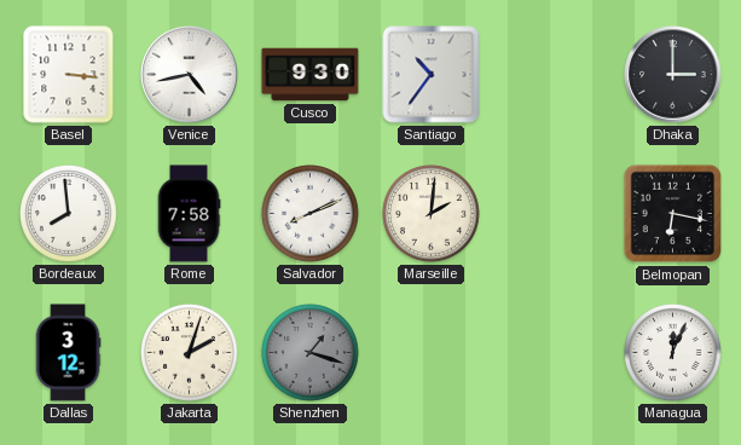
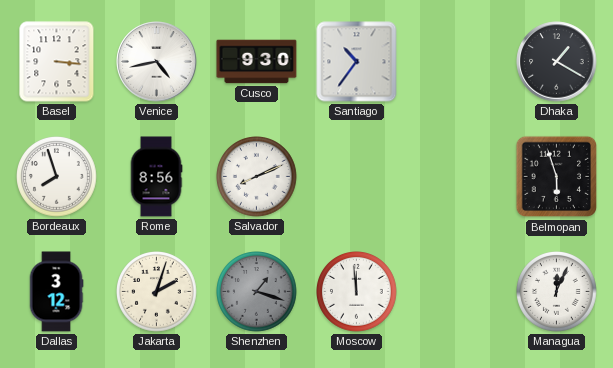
Dhaka: 3:00 -> 1:20
Bordeaux: 7:59 -> 7:57
Rome: 7:58 -> 8:56
Marseille: 2:01 -> none
Belmopan: 6:17 -> 5:57
Moscow: none -> 11:59
